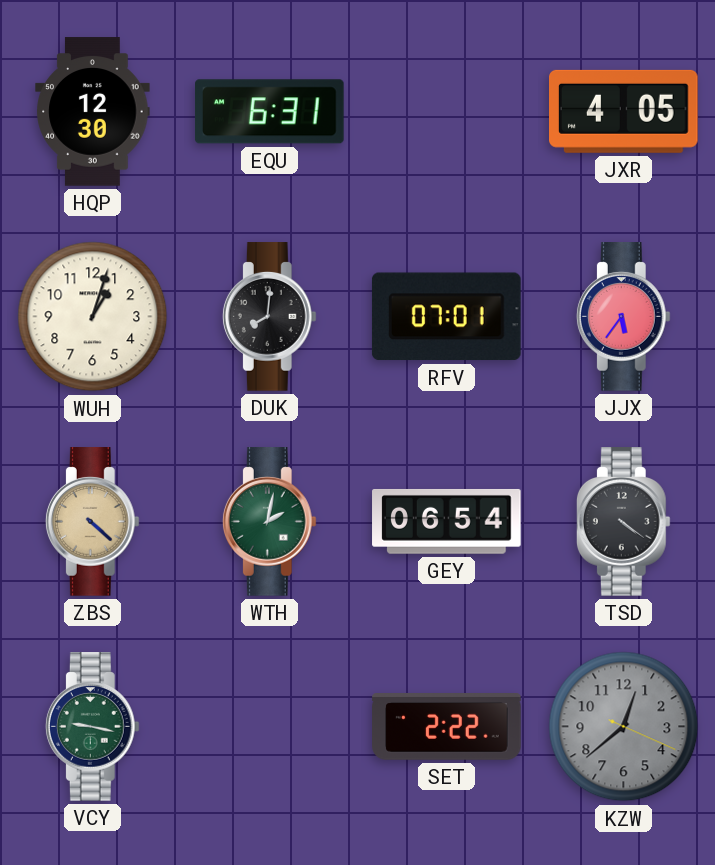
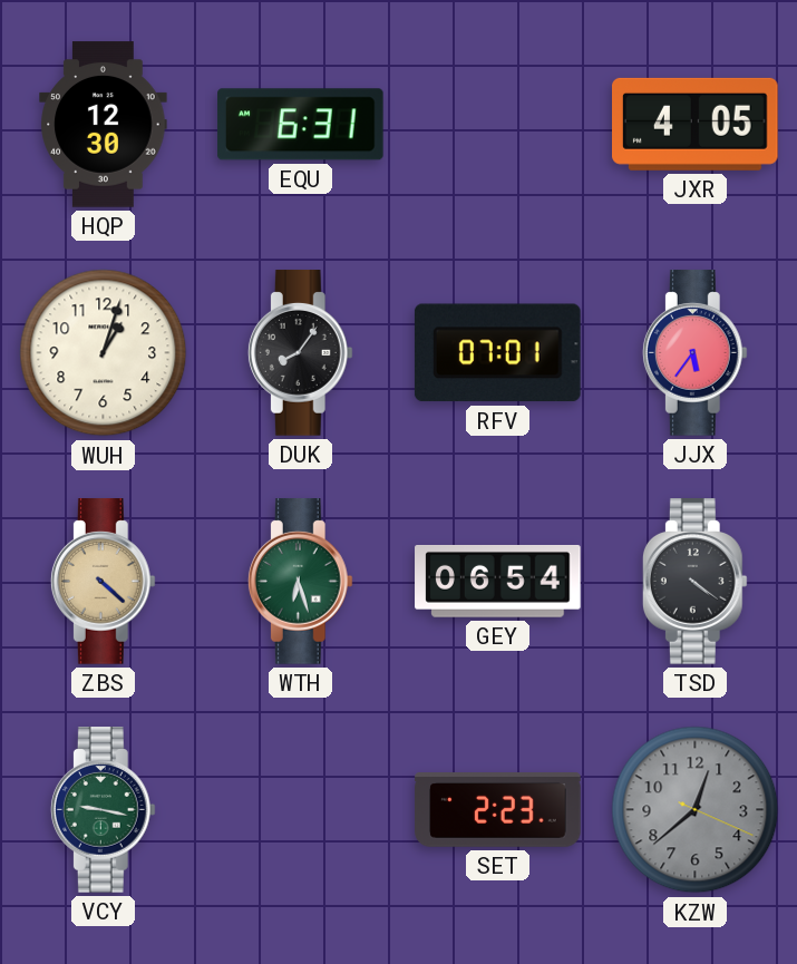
DUK: 8:01 -> 8:06
WTH: 2:02 -> 6:27
SET: 2:22 -> 2:23
